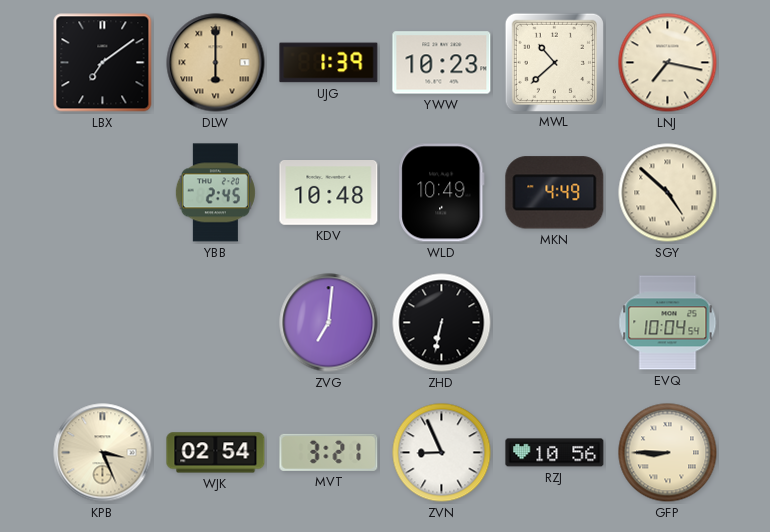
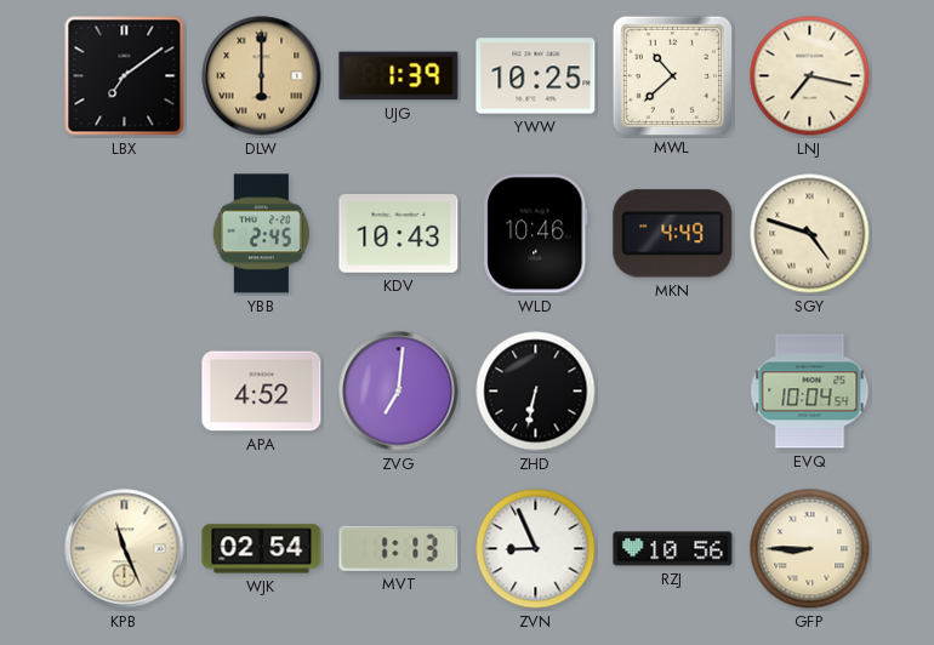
YWW: 10:23 -> 10:25
KDV: 10:48 -> 10:43
WLD: 10:49 -> 10:46
SGY: 4:52 -> 4:48
APA: none -> 4:52
KPB: 3:26 -> 11:26
MVT: 3:21 -> 1:13
